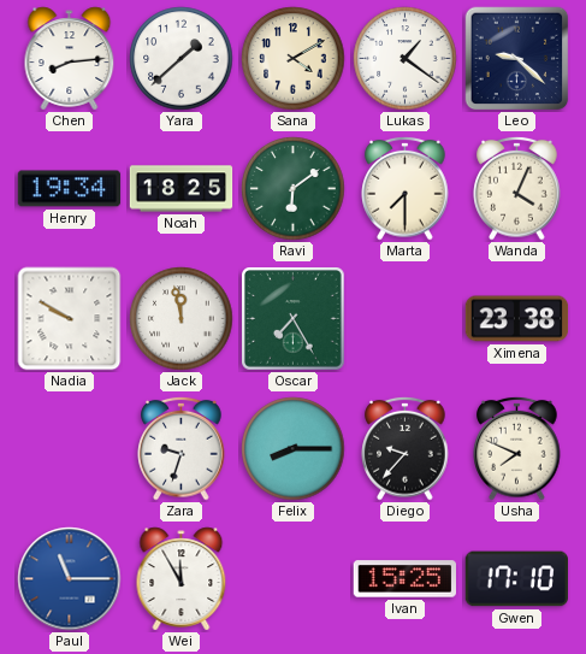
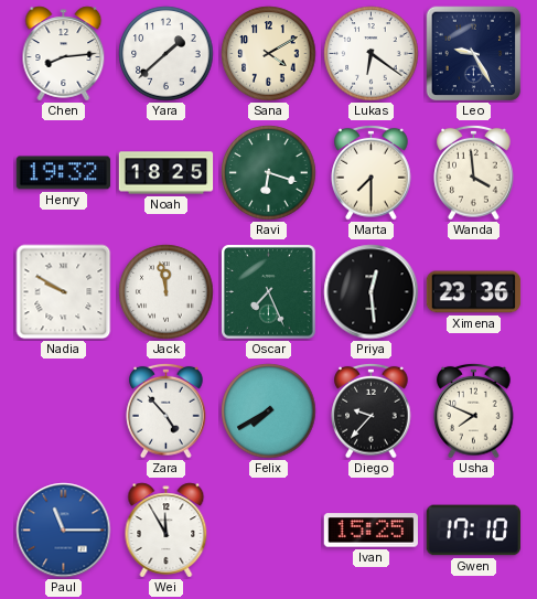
Lukas: 1:21 -> 6:21
Leo: 9:22 -> 9:25
Henry: 19:34 -> 19:32
Ravi: 6:09 -> 6:18
Wanda: 4:04 -> 3:59
Oscar: 7:25 -> 7:26
Priya: none -> 12:29
Ximena: 23:38 -> 23:36
Zara: 9:33 -> 4:53
Felix: 8:15 -> 7:40
